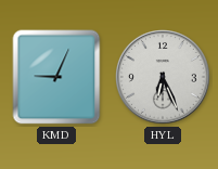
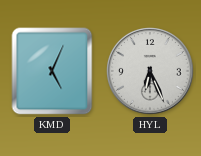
KMD: 9:04 -> 5:04
